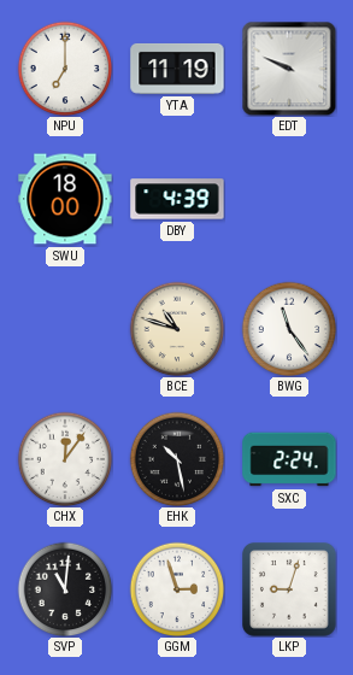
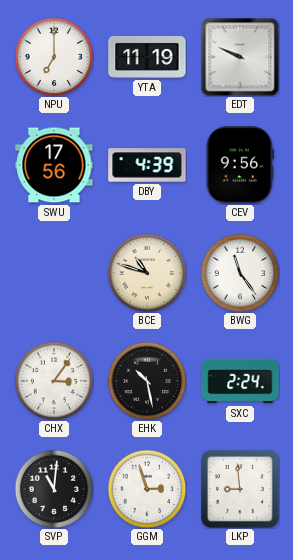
SWU: 18:00 -> 17:56
CEV: none -> 9:56
CHX: 12:06 -> 3:06
LKP: 9:03 -> 8:59
